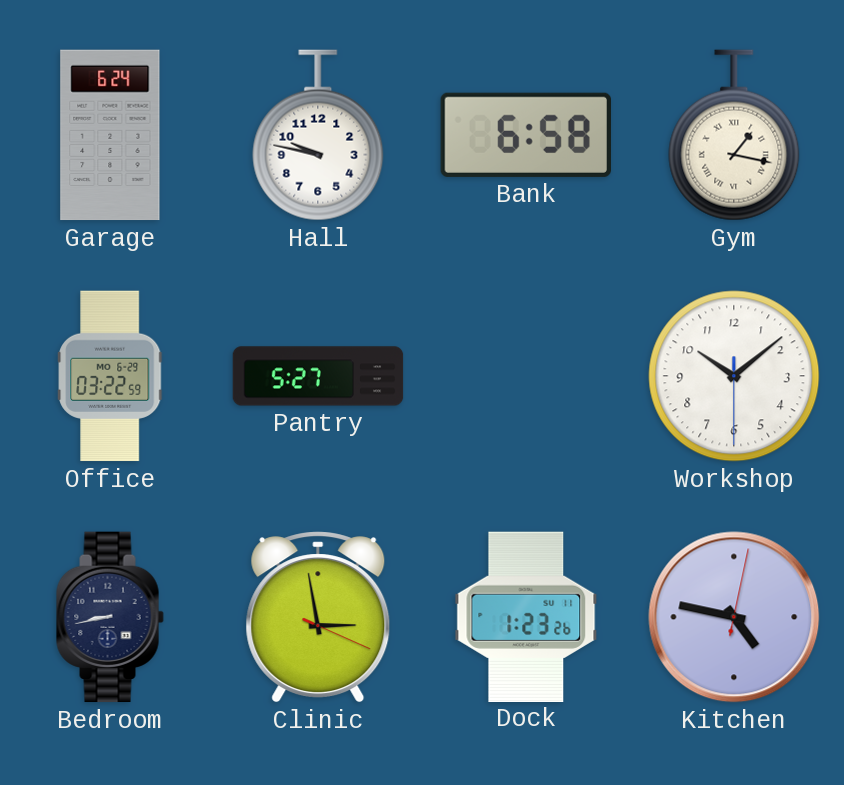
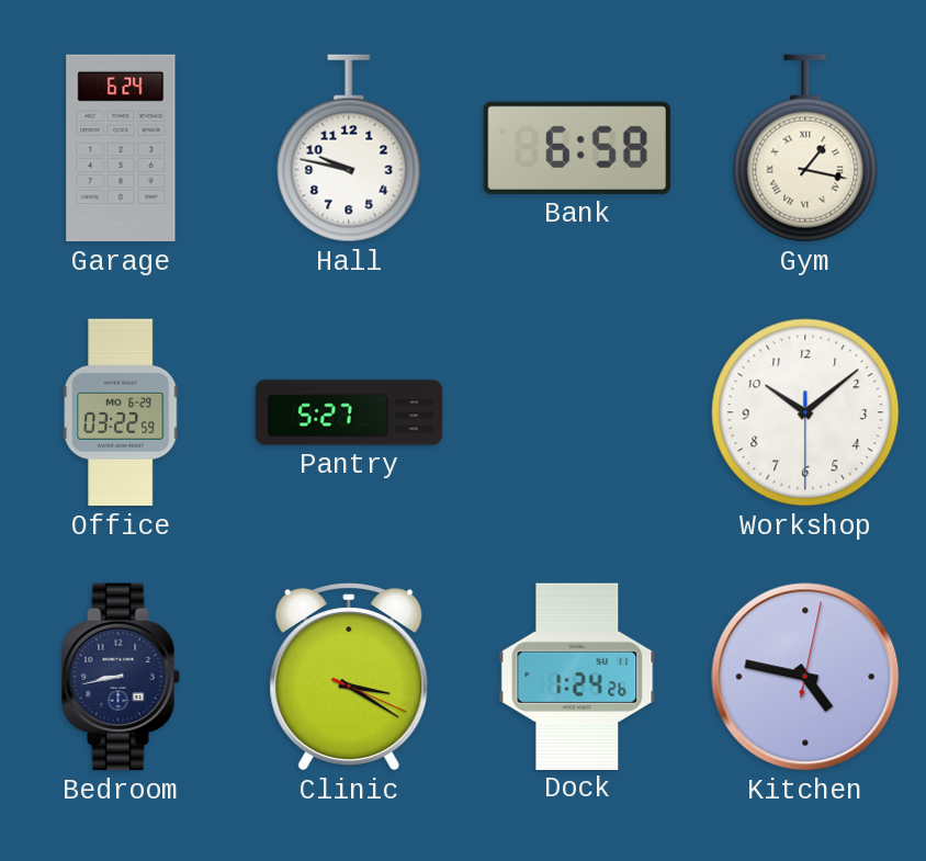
Clinic: 2:58 -> 3:20
Dock: 1:23 -> 1:24
